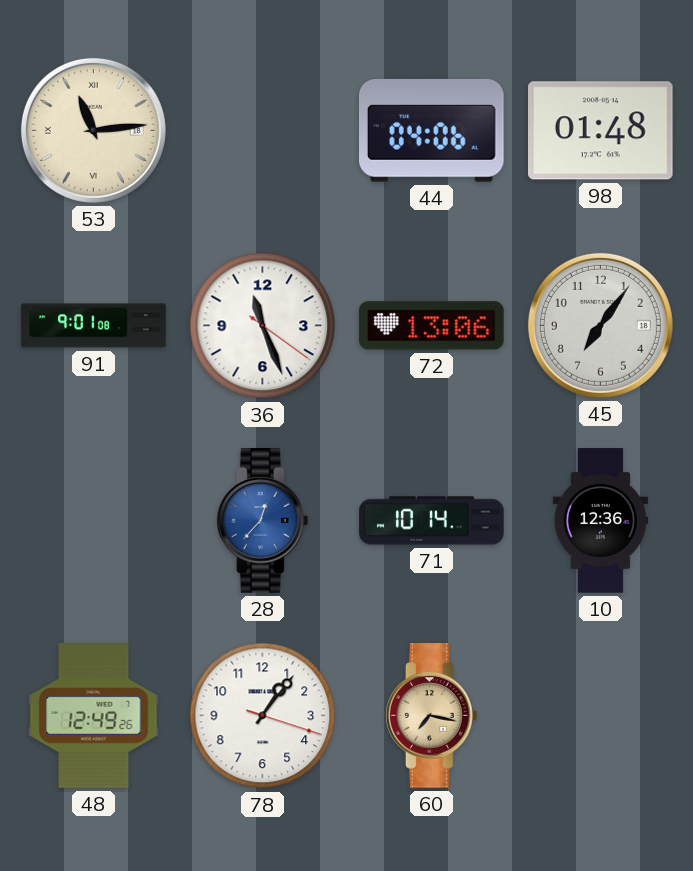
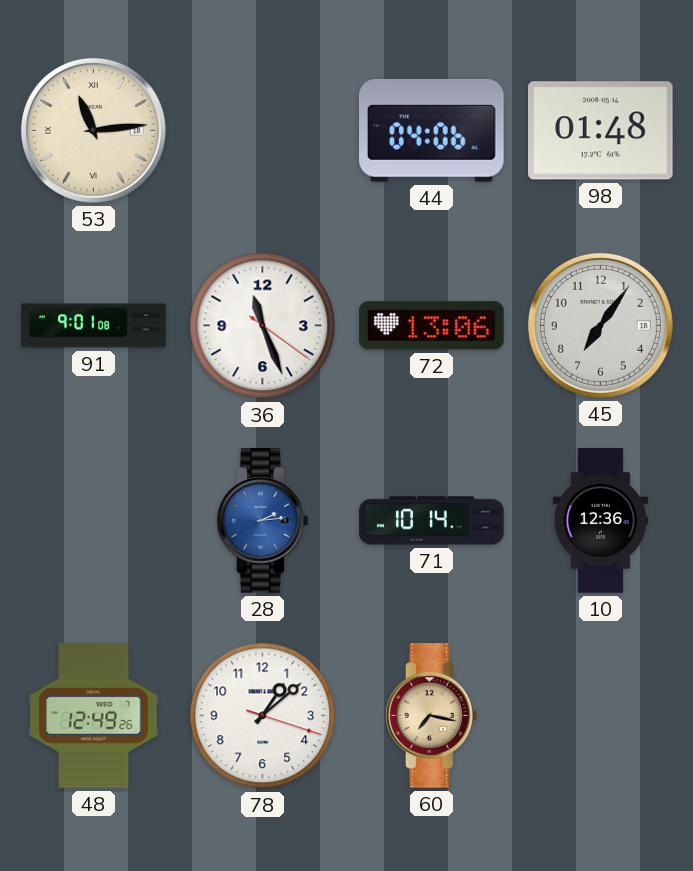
28: 12:37 -> 2:14
78: 1:06 -> 1:08
